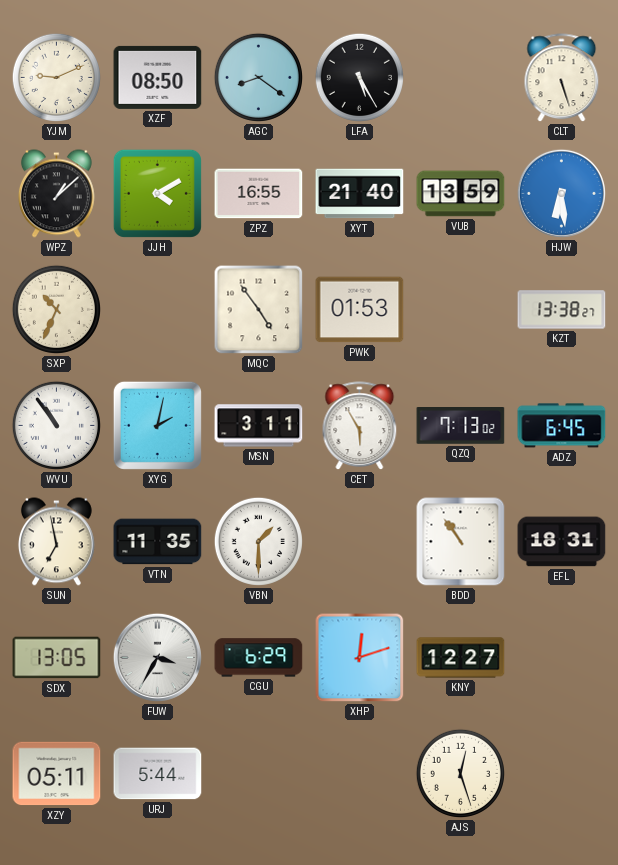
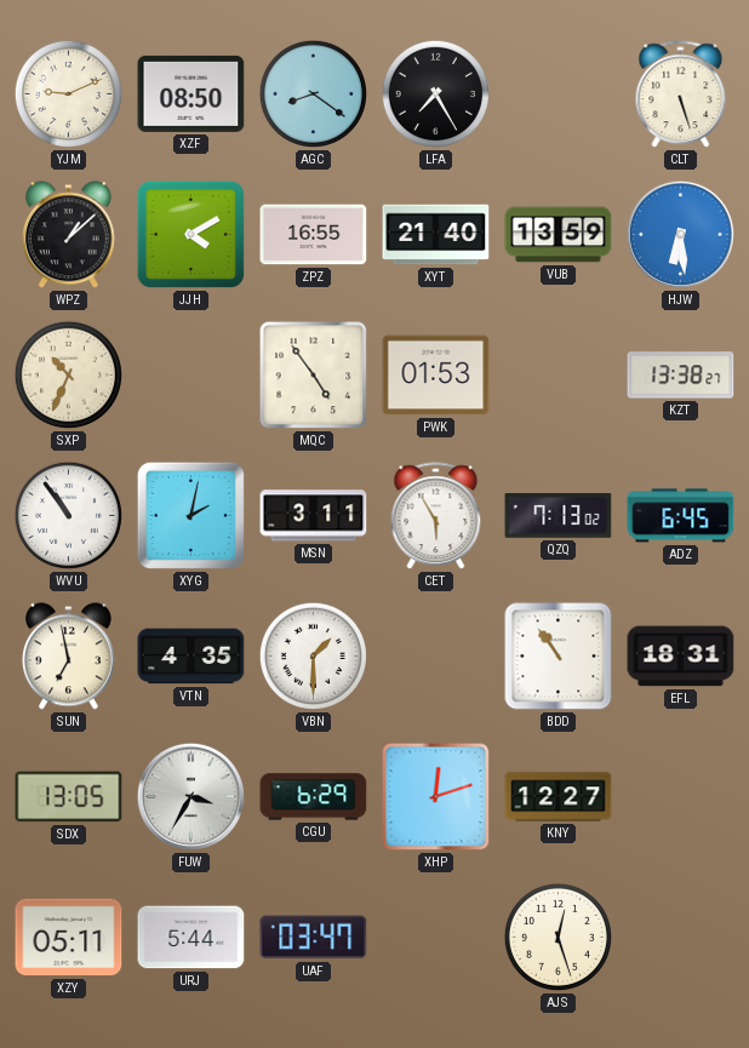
LFA: 5:25 -> 7:25
VTN: 11:35 -> 4:35
UAF: none -> 03:47
